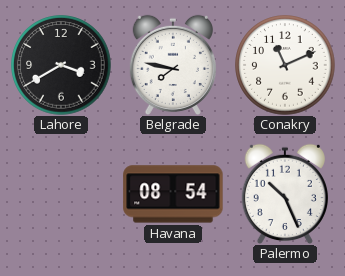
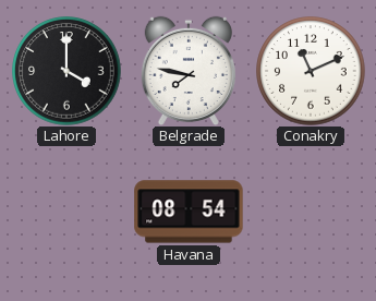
Lahore: 3:40 -> 4:00
Palermo: 10:26 -> none
